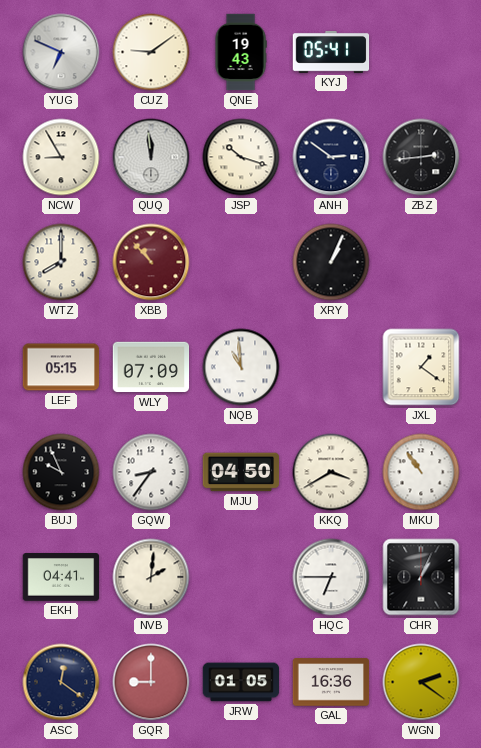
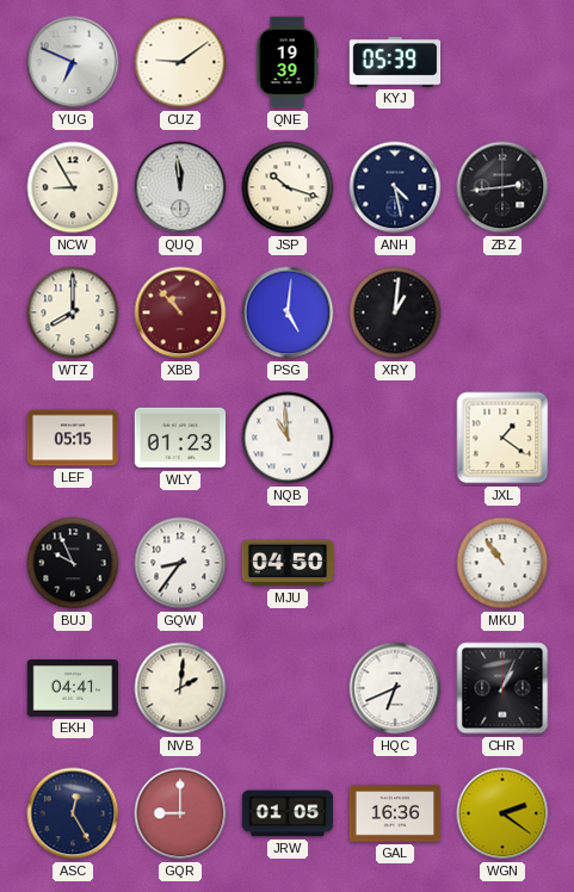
QNE: 19:43 -> 19:39
KYJ: 05:41 -> 05:39
ANH: 2:51 -> 4:28
PSG: none -> 5:01
XRY: 1:04 -> 1:01
WLY: 07:09 -> 01:23
KKQ: 3:40 -> none
HQC: 6:45 -> 6:41
ASC: 12:21 -> 12:25
